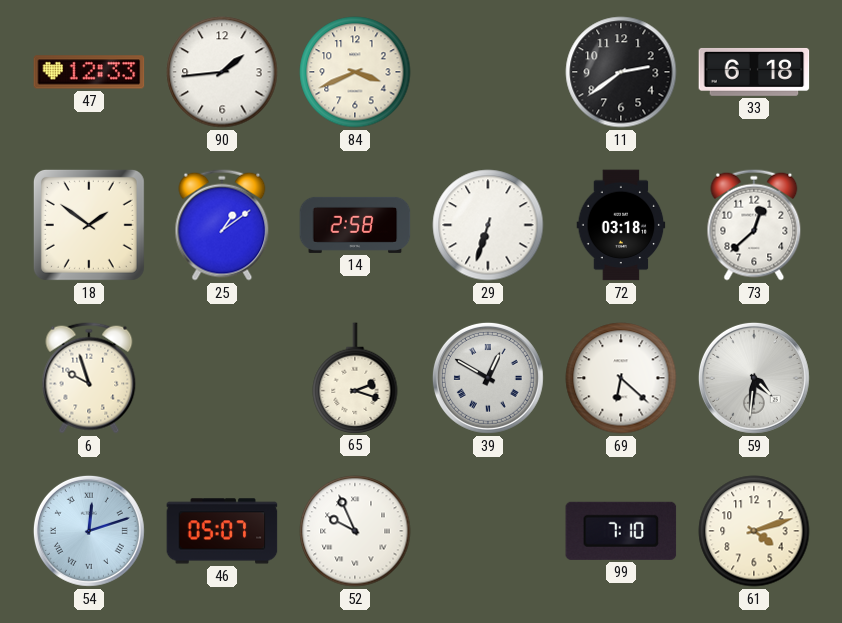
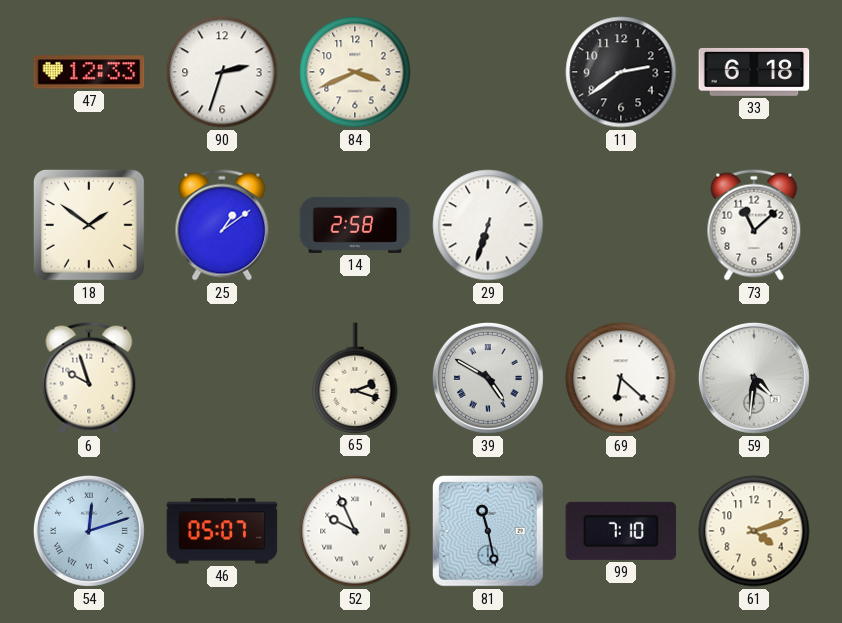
90: 1:44 -> 2:33
72: 03:18 -> none
73: 12:38 -> 11:08
39: 12:50 -> 4:50
81: none -> 11:28
